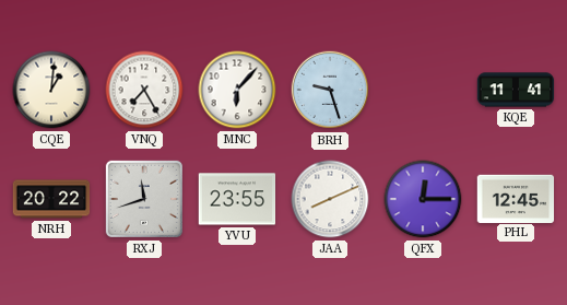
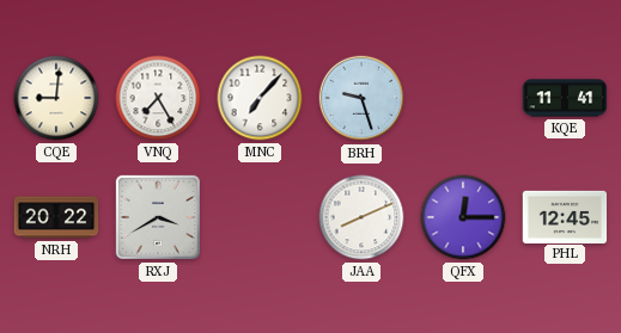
CQE: 1:01 -> 9:01
MNC: 6:07 -> 7:07
RXJ: 11:42 -> 3:40
YVU: 23:55 -> none
